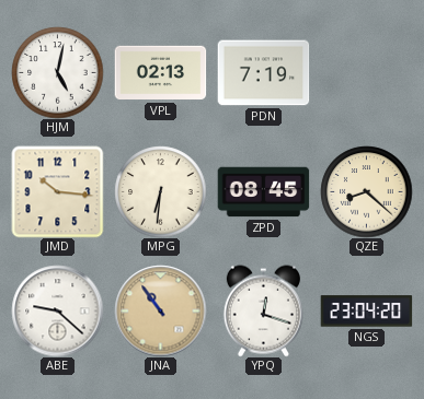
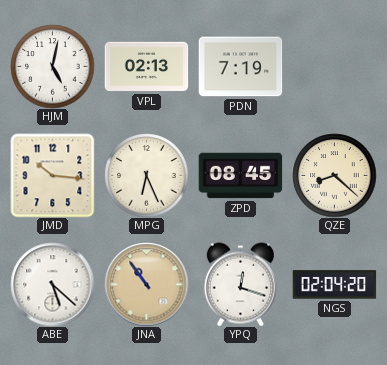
MPG: 6:31 -> 6:26
ABE: 9:22 -> 5:22
NGS: 23:04 -> 02:04
